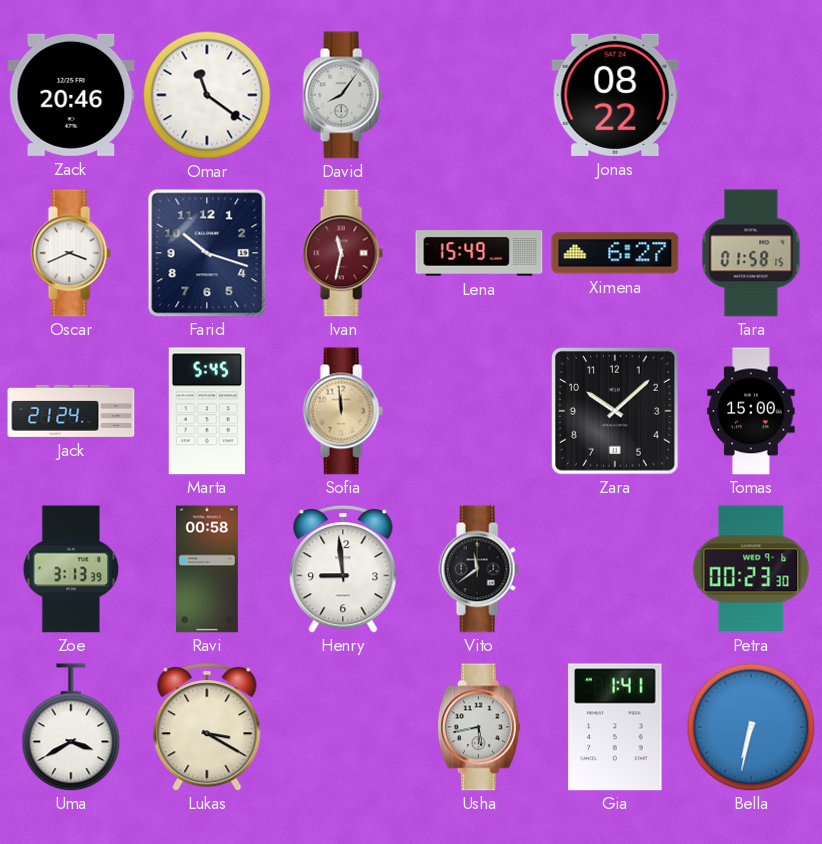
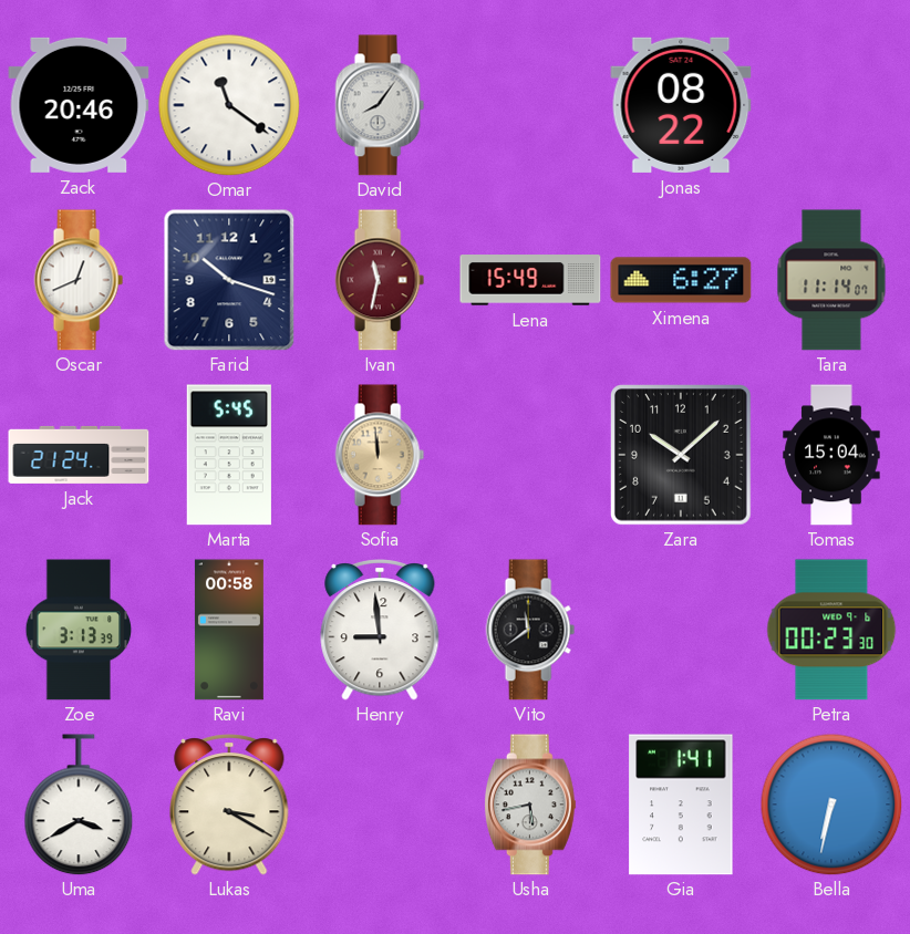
Oscar: 3:41 -> 12:41
Tara: 01:58 -> 11:14
Tomas: 15:00 -> 15:04
